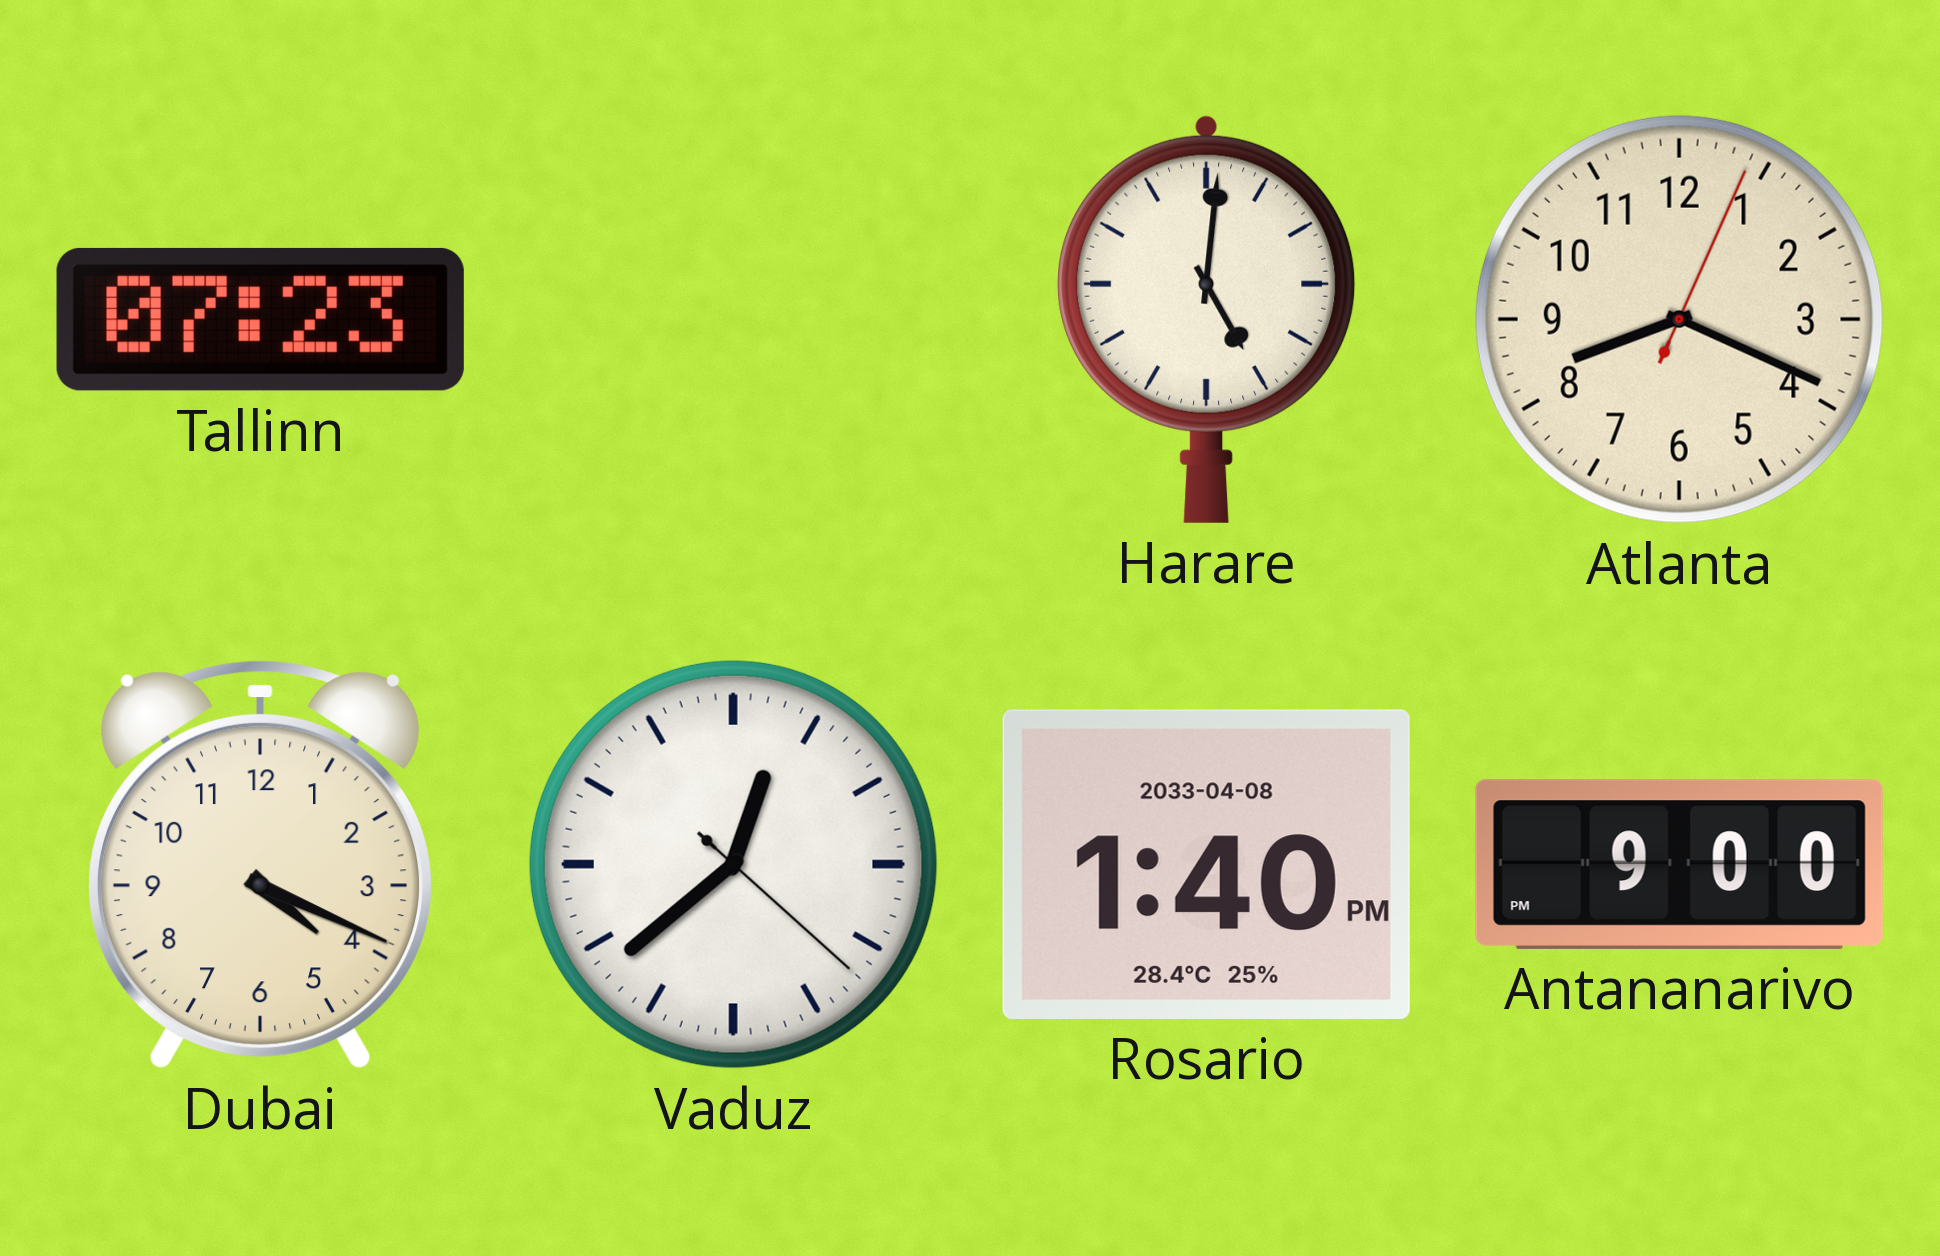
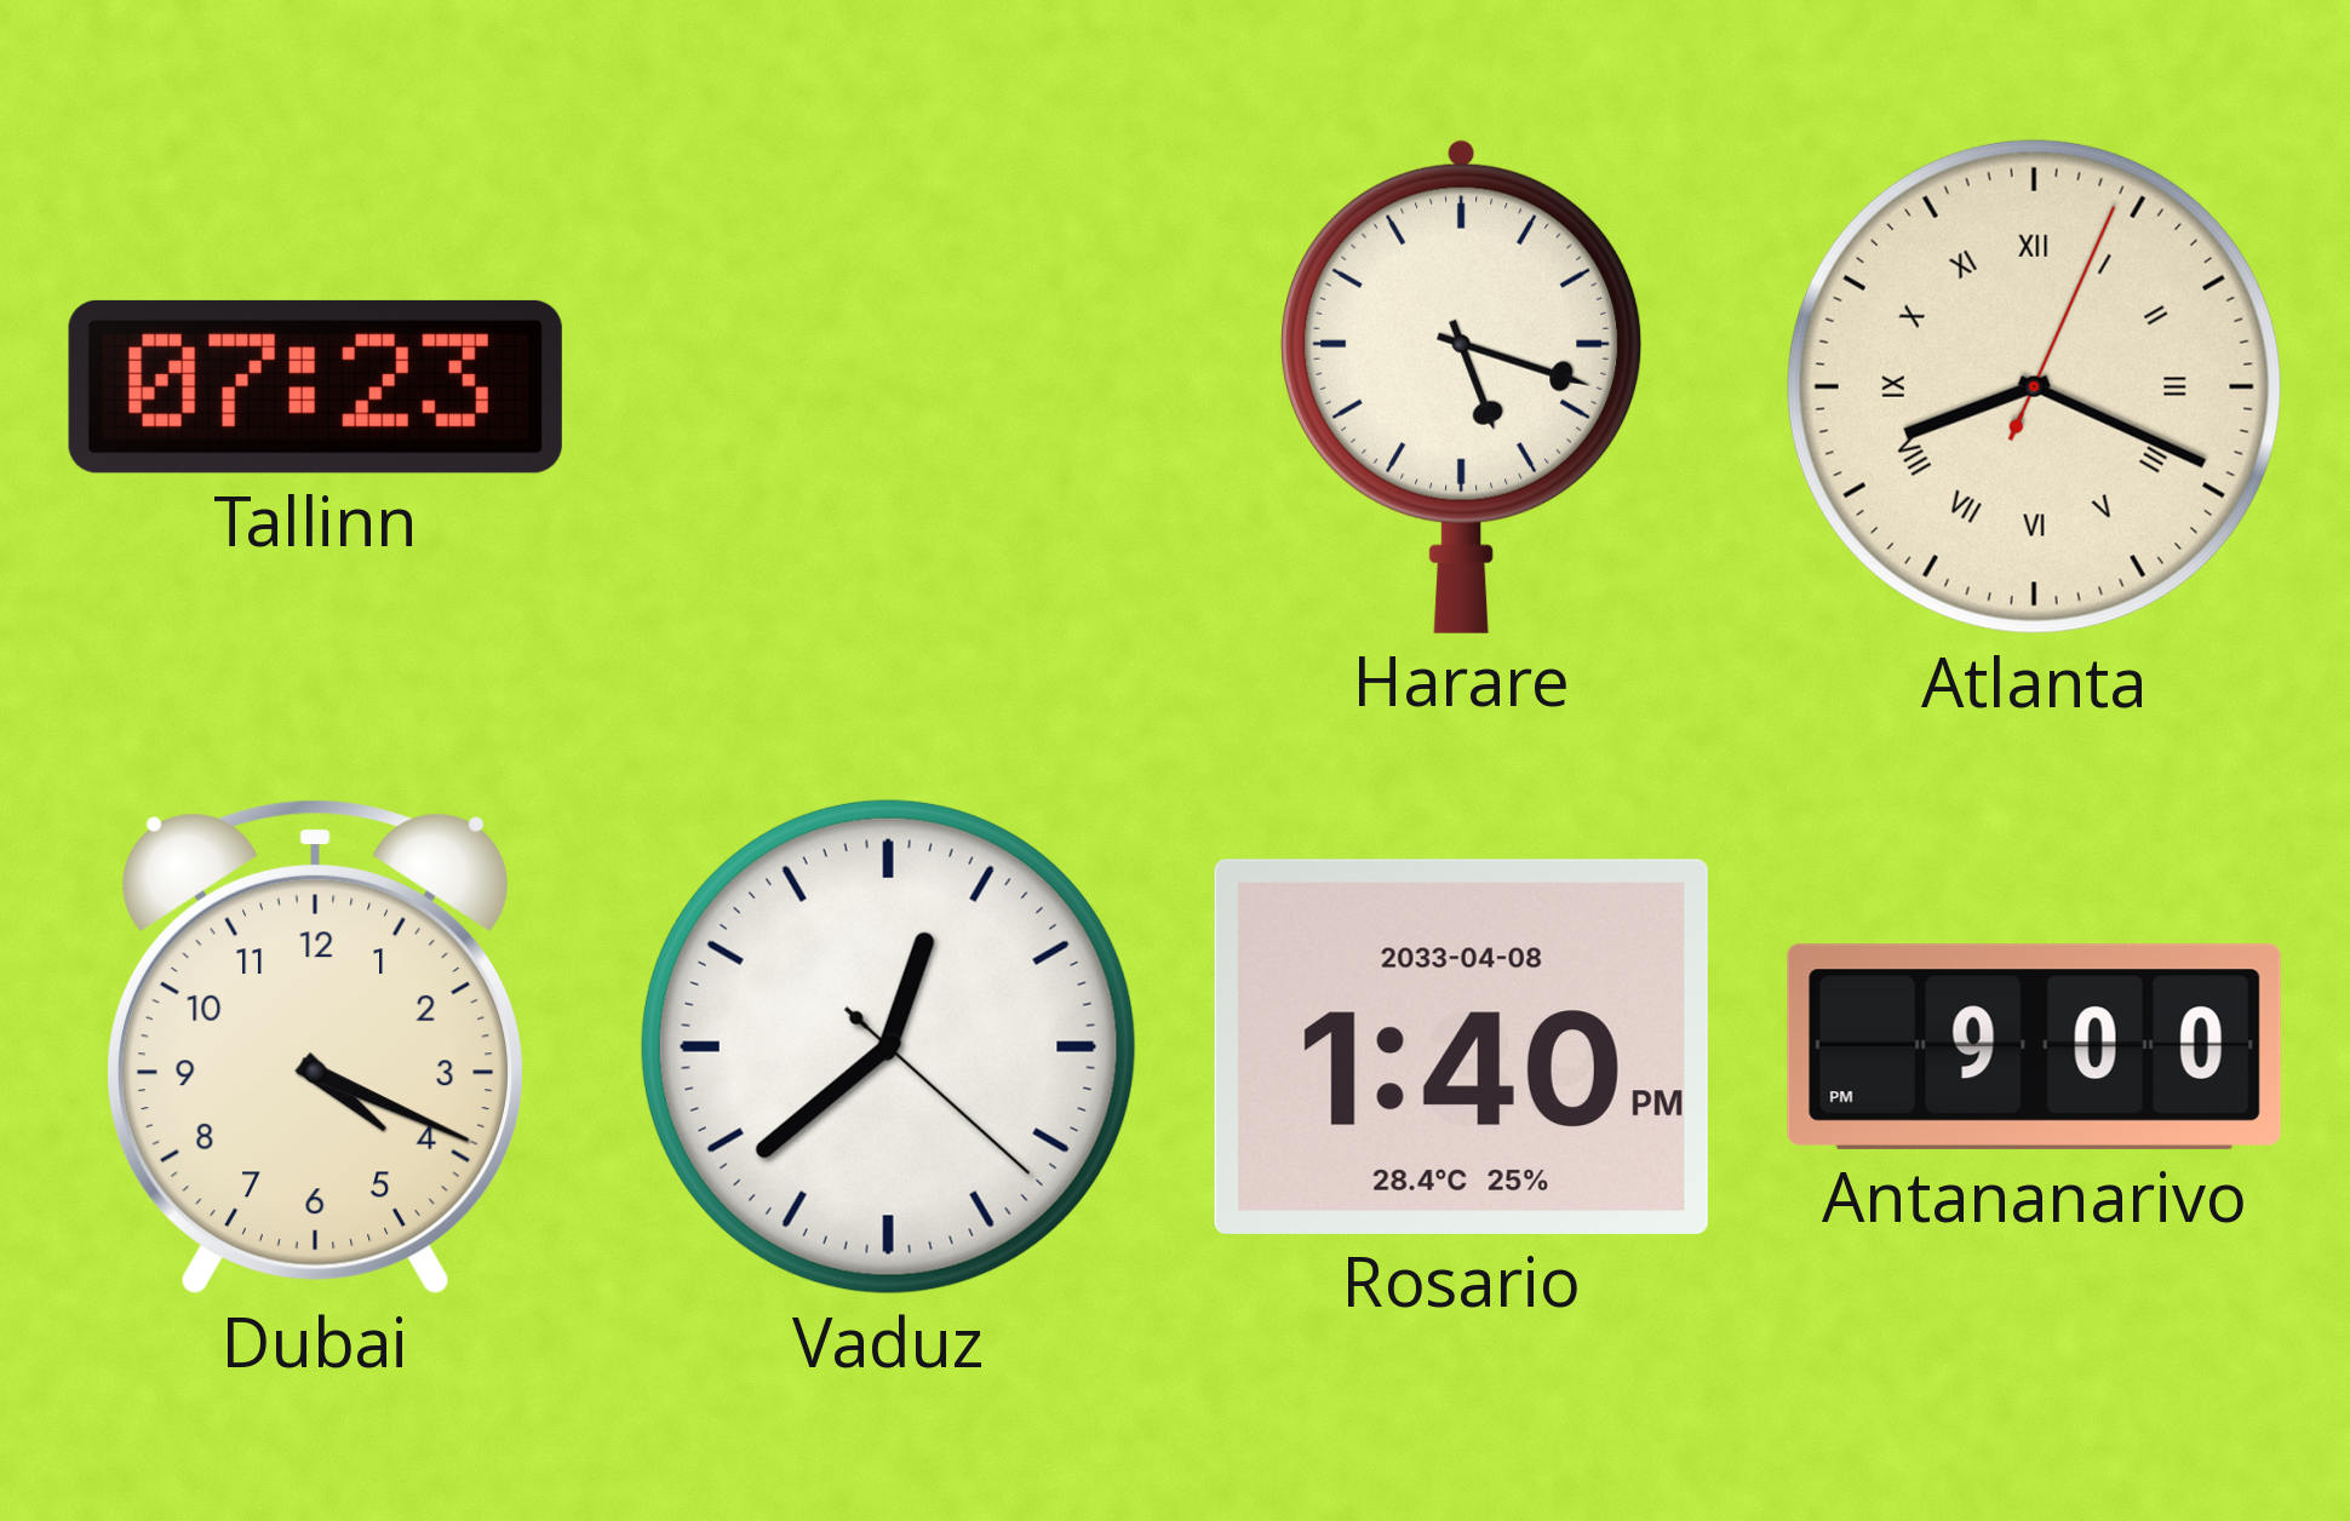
Harare: 5:01 -> 5:18
Atlanta numerals: Arabic -> Roman
